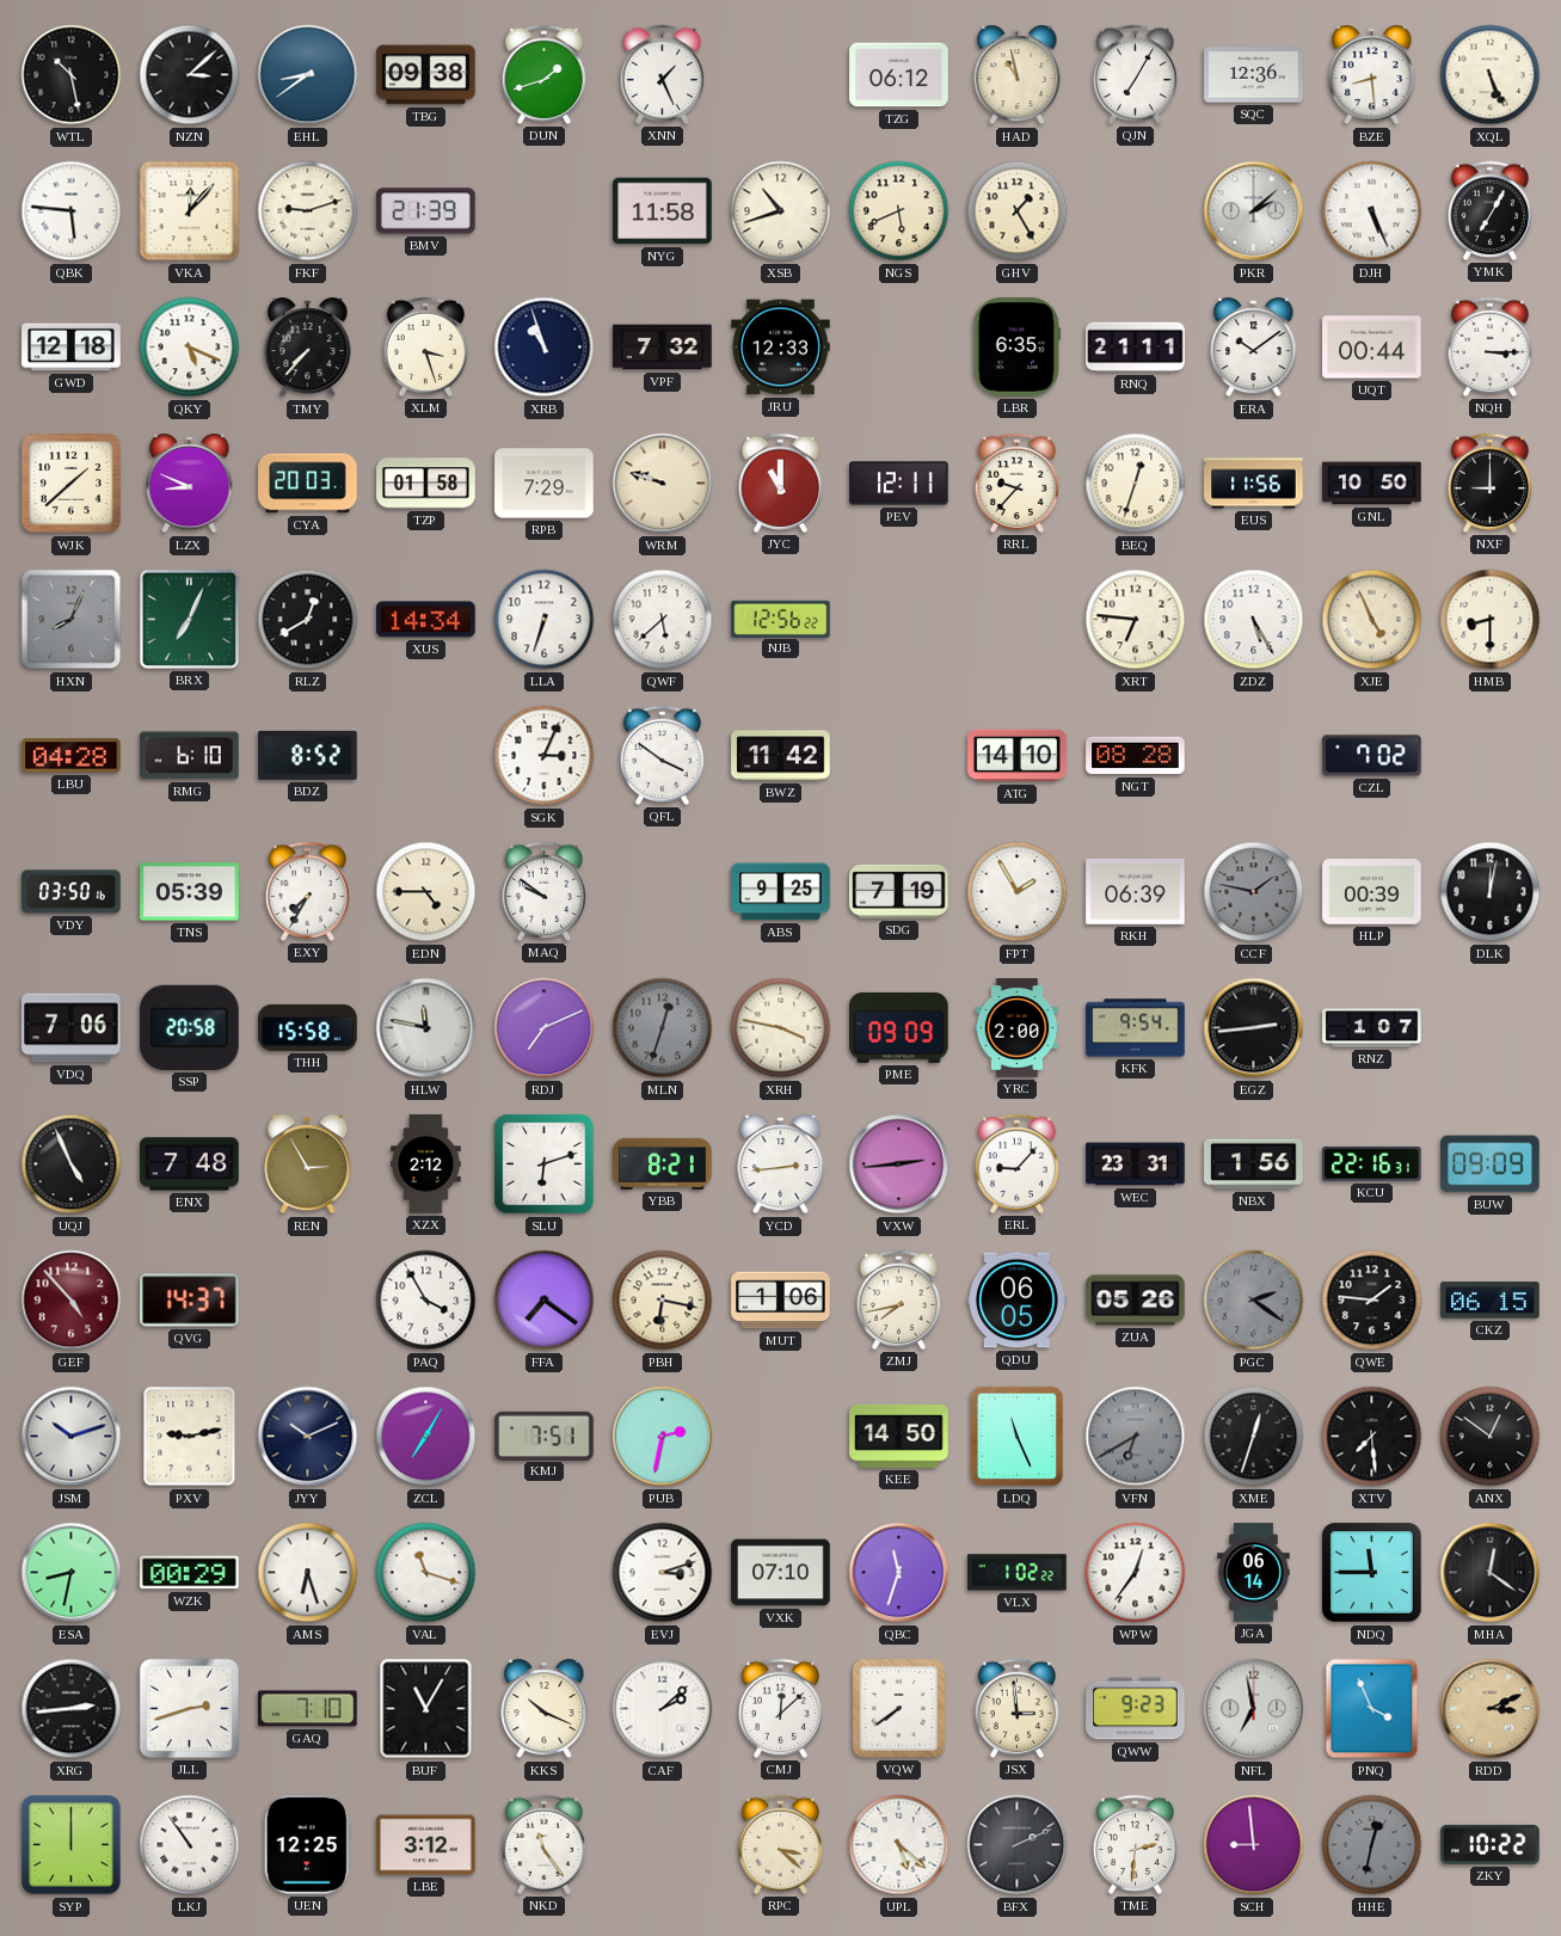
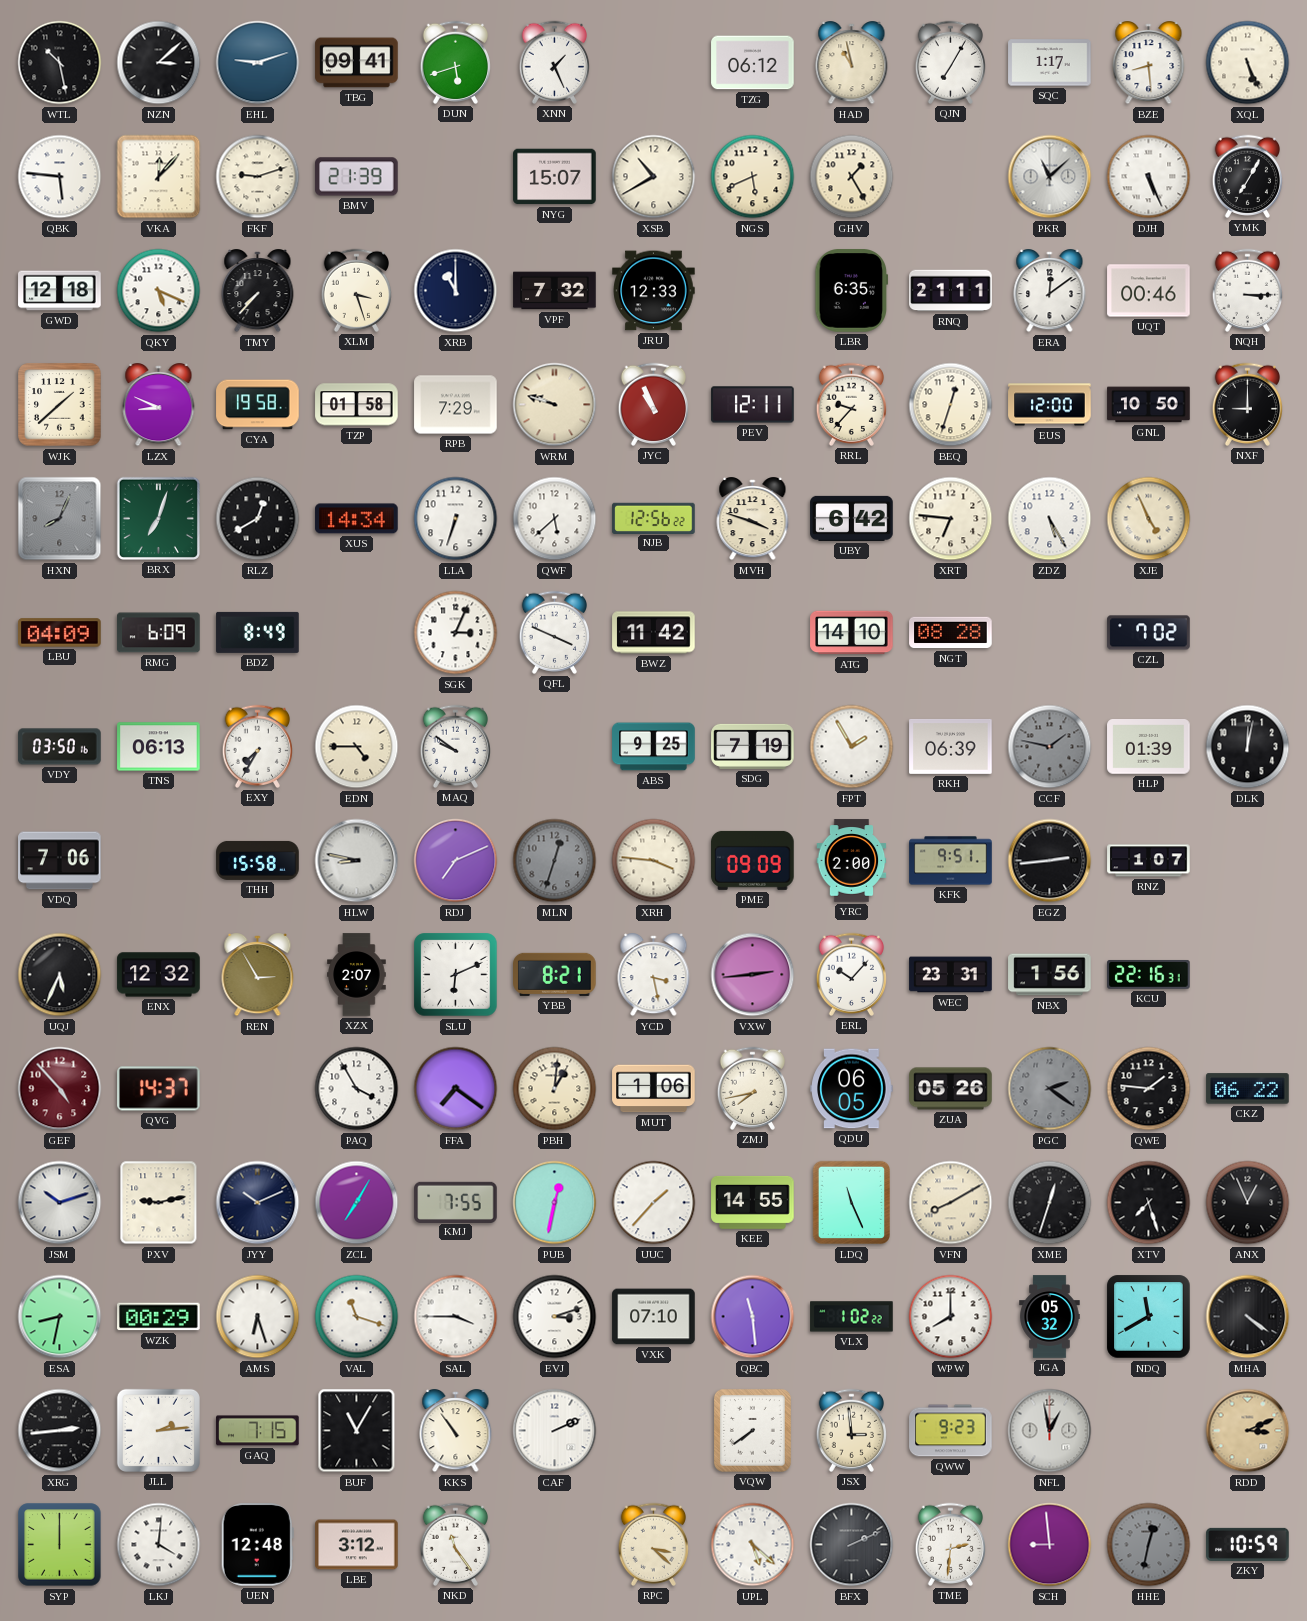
EHL: 8:39 -> 9:12
TBG: 09:38 -> 09:41
DUN: 1:42 -> 5:42
SQC: 12:36 -> 1:17
NYG: 11:58 -> 15:07
XSB: 10:42 -> 10:40
PKR: 2:08 -> 11:08
XRB: 10:57 -> 11:00
ERA: 10:09 -> 12:09
UQT: 00:44 -> 00:46
CYA: 20:03 -> 19:58
JYC: 11:00 -> 10:56
EUS: 11:56 -> 12:00
BRX: 7:04 -> 7:03
MVH: none -> 3:48
UBY: none -> 6:42
HMB: 8:30 -> none
LBU: 04:28 -> 04:09
RMG: 6:10 -> 6:09
BDZ: 8:52 -> 8:49
QFL: 3:51 -> 3:49
TNS: 05:39 -> 06:13
HLP: 00:39 -> 01:39
SSP: 20:58 -> none
HLW: 11:47 -> 8:47
XRH: 3:47 -> 3:46
KFK: 9:54 -> 9:51
UQJ: 4:56 -> 5:34
ENX: 7:48 -> 12:32
XZX: 2:12 -> 2:07
SLU: 6:12 -> 6:11
YCD: 2:44 -> 3:28
ERL: 9:07 -> 10:07
BUW: 09:09 -> none
PBH: 6:17 -> 1:01
CKZ: 06:15 -> 06:22
KMJ: 7:51 -> 7:55
PUB: 2:32 -> 12:32
UUC: none -> 1:37
KEE: 14:50 -> 14:55
VFN: 6:40 -> 8:10
VFN dial: grey -> cream
XTV: 7:29 -> 7:27
ANX: 12:51 -> 12:56
SAL: none -> 3:45
QBC: 11:33 -> 11:29
WPW: 12:36 -> 8:00
JGA: 06:14 -> 05:32
NDQ: 11:45 -> 11:40
MHA: 12:21 -> 4:21
JLL: 2:42 -> 2:14
GAQ: 7:10 -> 7:15
KKS: 10:19 -> 10:54
CAF: 2:08 -> 2:11
CMJ: 12:08 -> none
NFL: 6:58 -> 12:58
PNQ: 3:56 -> none
LKJ: 10:54 -> 4:01
UEN: 12:25 -> 12:48
ZKY: 10:22 -> 10:59
